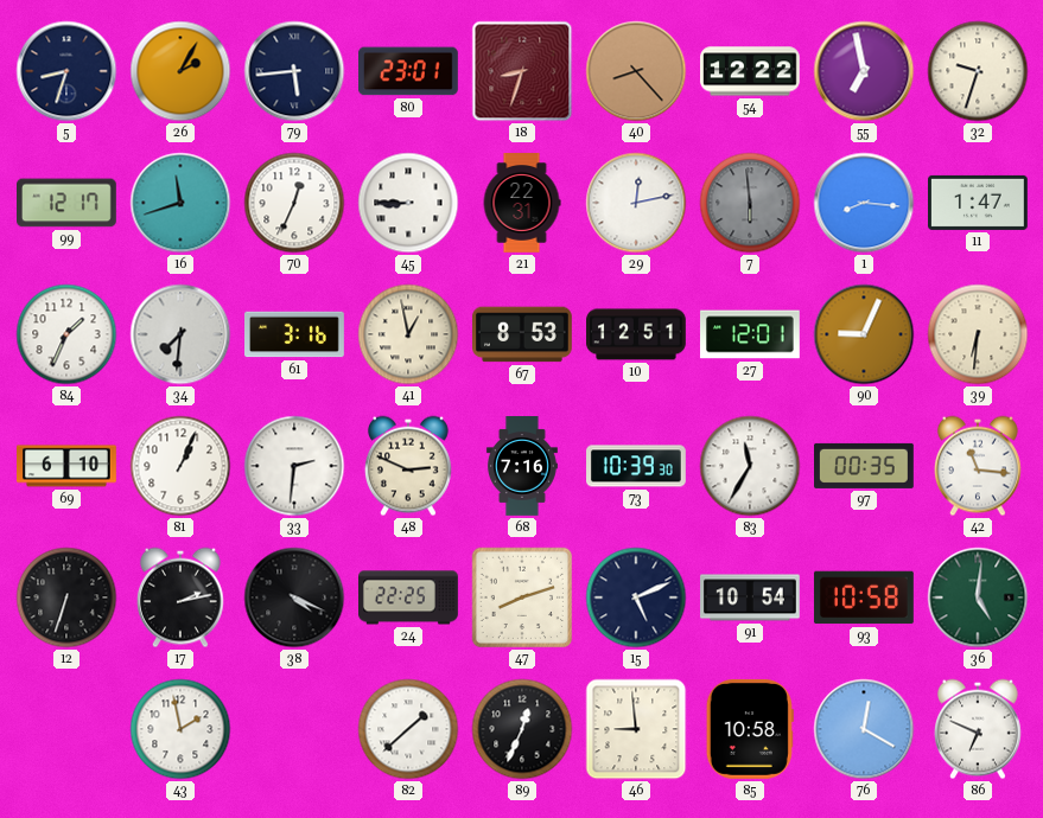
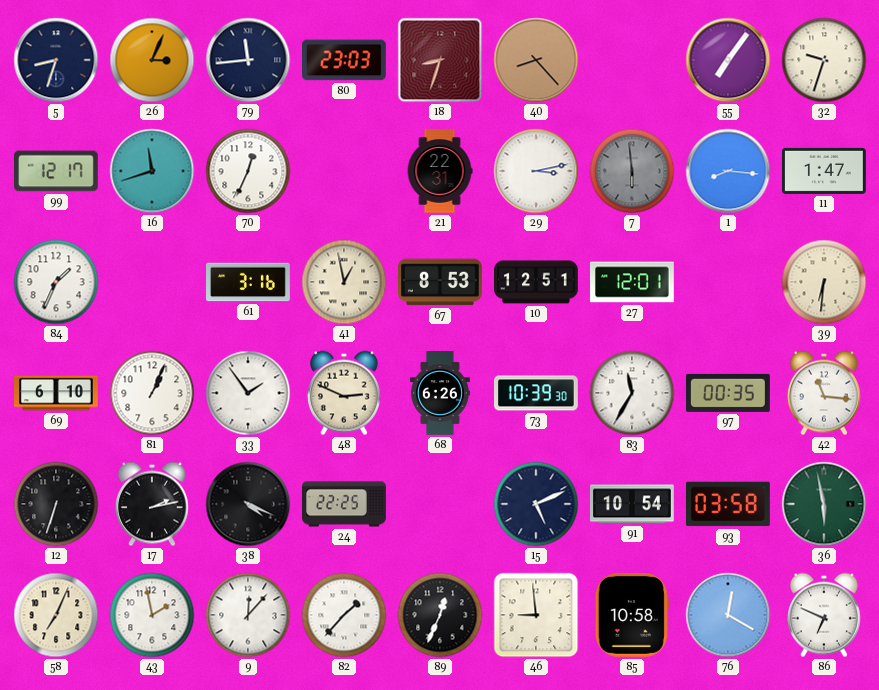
26: 2:05 -> 3:04
79: 5:44 -> 11:44
80: 23:01 -> 23:03
54: 12:22 -> none
55: 6:58 -> 7:06
45: 8:45 -> none
29: 12:13 -> 3:13
34: 7:31 -> none
90: 9:04 -> none
33: 2:31 -> 1:54
68: 7:16 -> 6:26
47: 8:12 -> none
93: 10:58 -> 03:58
36: 5:01 -> 5:58
58: none -> 7:04
9: none -> 12:07
82: 1:38 -> 1:37
